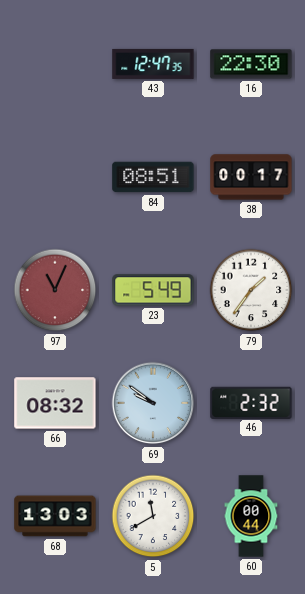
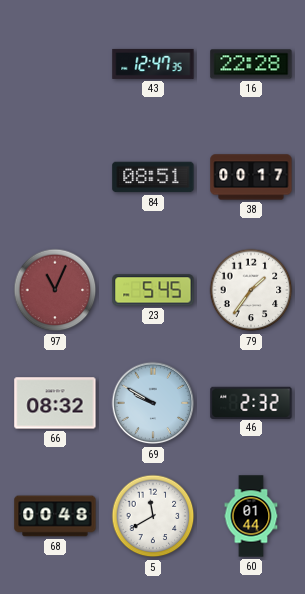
16: 22:30 -> 22:28
23: 5:49 -> 5:45
69: 9:51 -> 9:50
68: 13:03 -> 00:48
60: 00:44 -> 01:44
